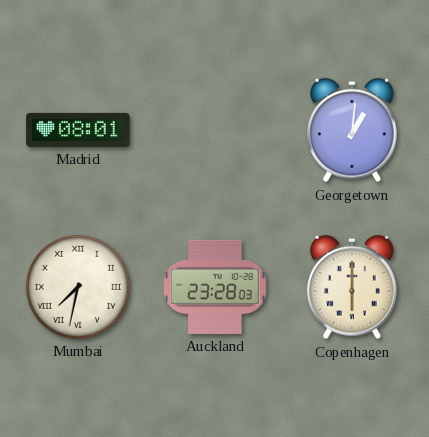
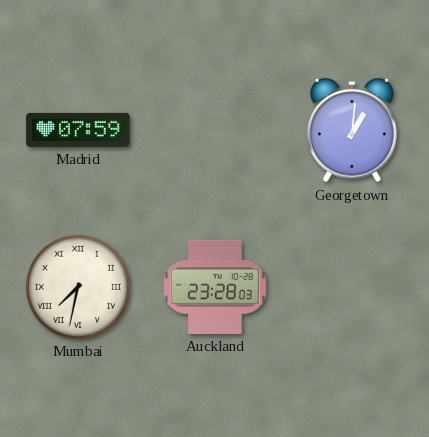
Madrid: 08:01 -> 07:59
Copenhagen: 6:00 -> none
